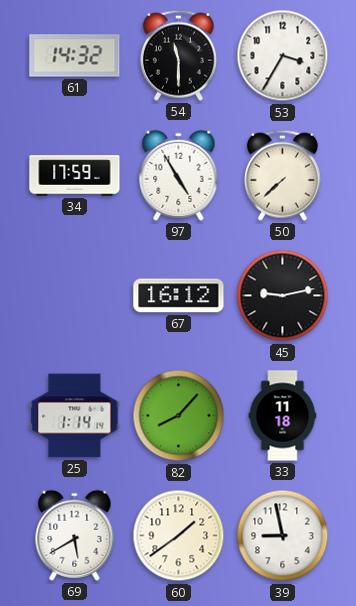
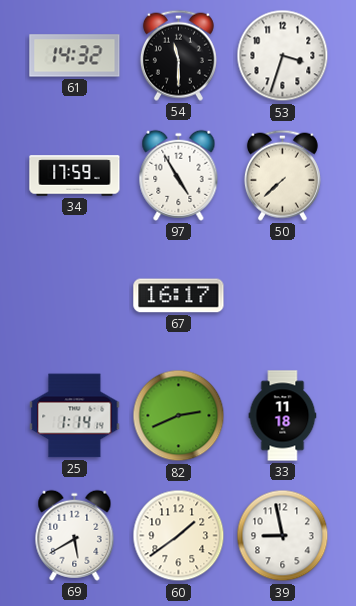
53: 3:35 -> 3:33
67: 16:12 -> 16:17
45: 9:13 -> none
82: 8:07 -> 2:41
